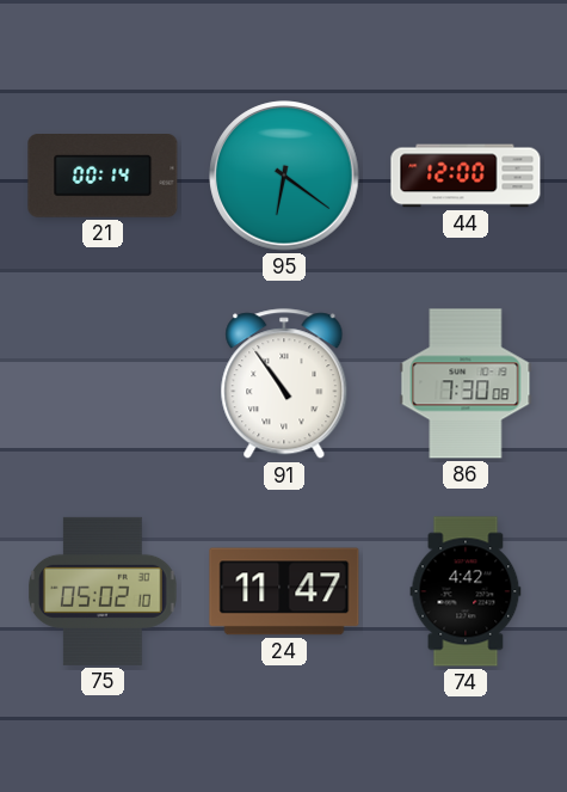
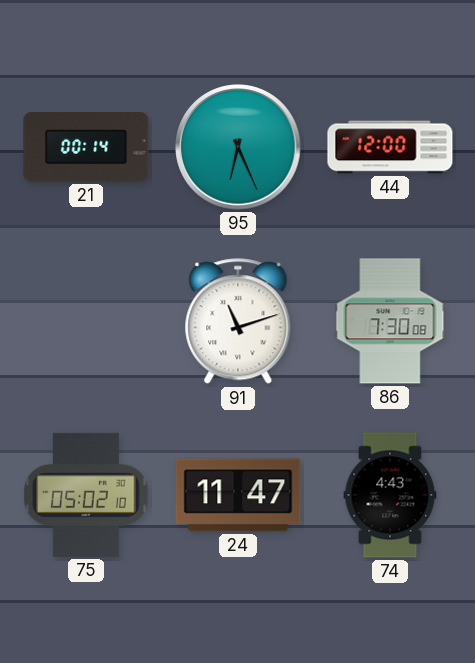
95: 6:21 -> 6:26
91: 10:54 -> 11:12
74: 4:42 -> 4:43
